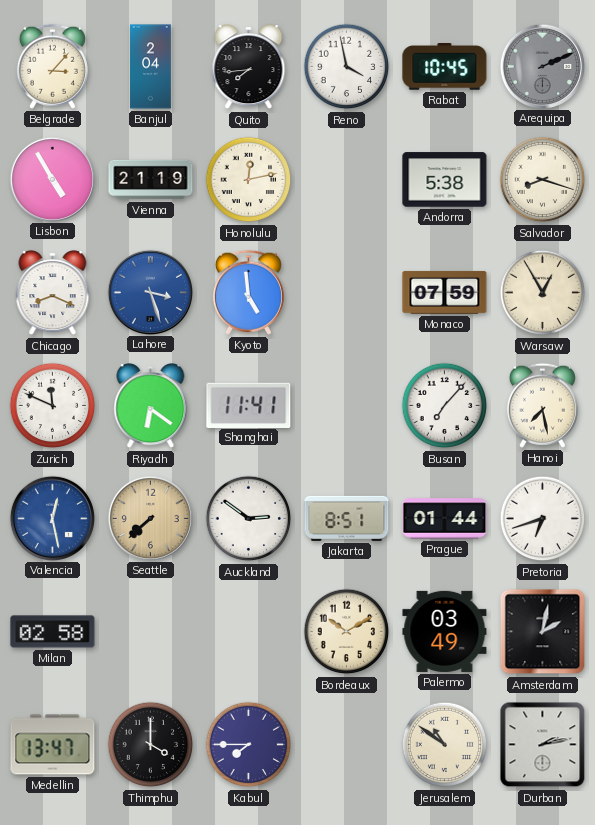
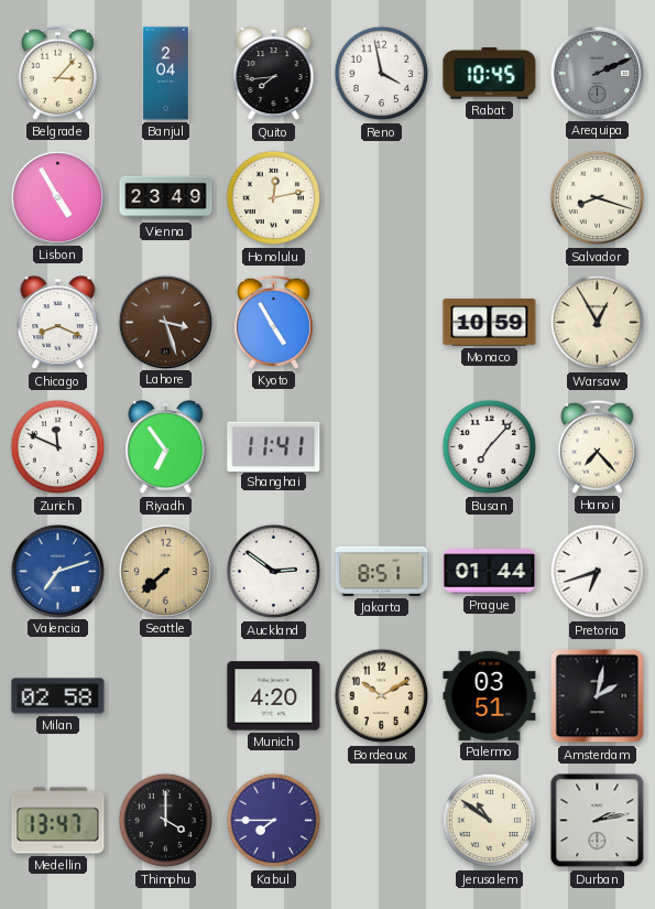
Vienna: 21:19 -> 23:49
Andorra: 5:38 -> none
Lahore dial: blue -> brown
Kyoto: 4:59 -> 4:55
Monaco: 07:59 -> 10:59
Riyadh: 6:21 -> 6:54
Hanoi: 7:28 -> 7:23
Valencia: 12:28 -> 7:12
Munich: none -> 4:20
Palermo: 03:49 -> 03:51
